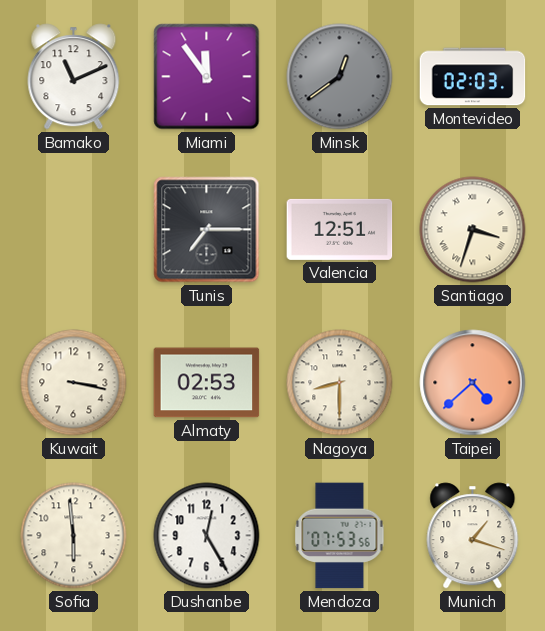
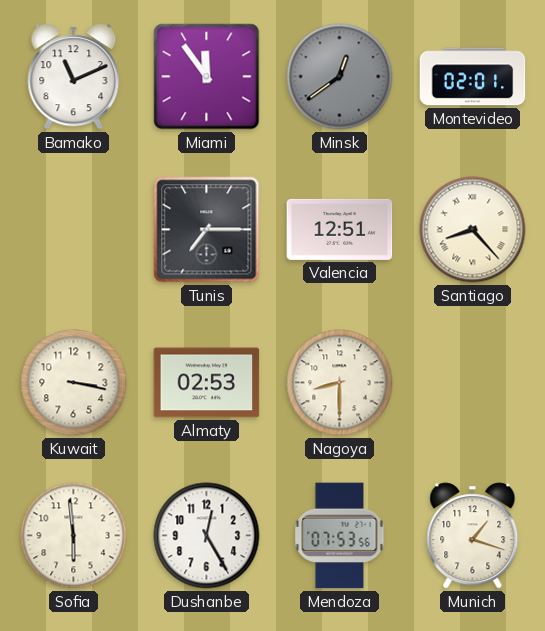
Montevideo: 02:03 -> 02:01
Santiago: 3:33 -> 8:23
Taipei: 4:38 -> none
